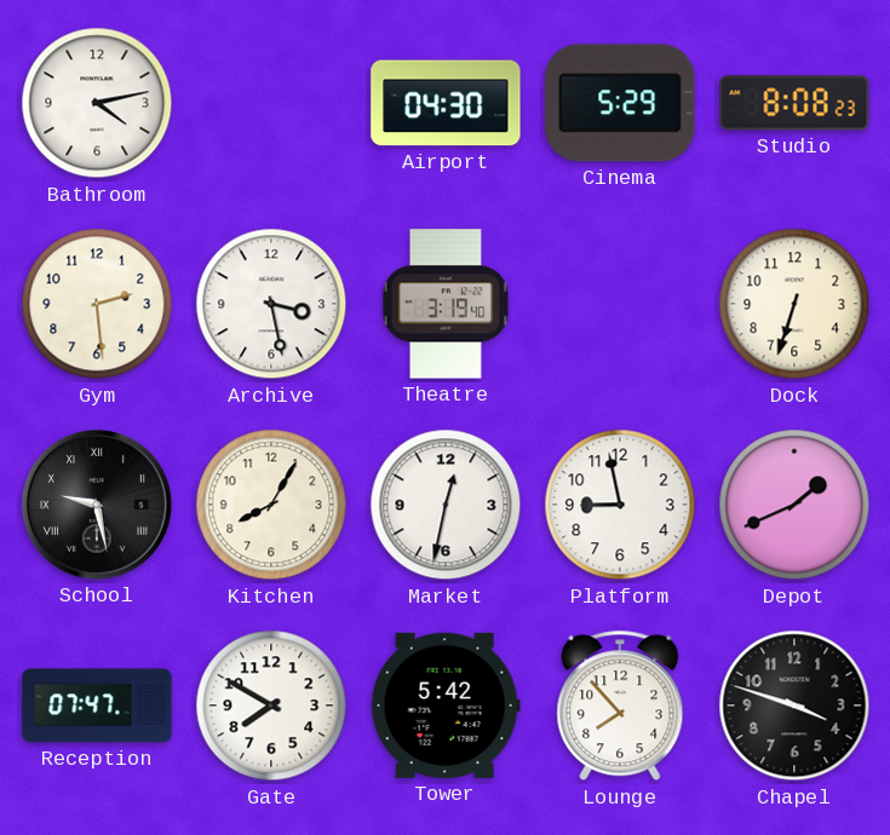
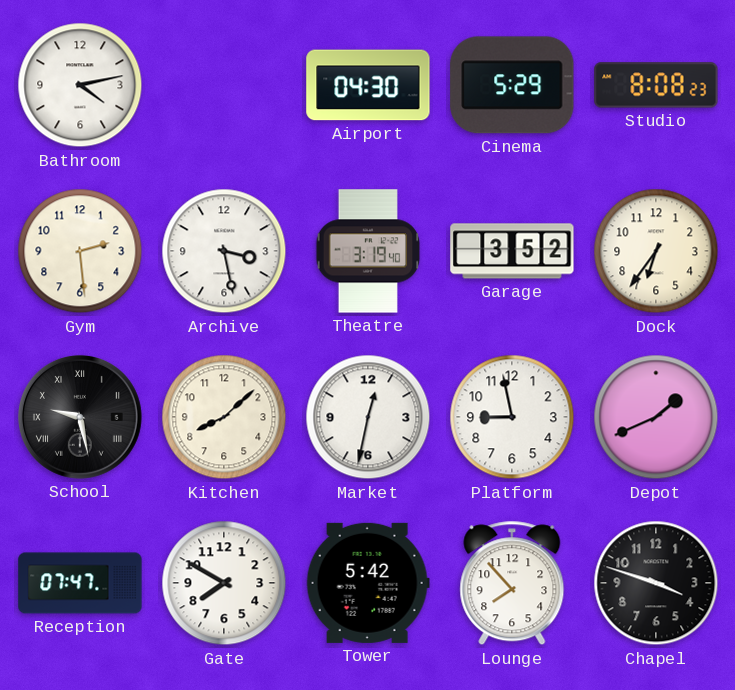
Garage: none -> 3:52
Dock: 6:33 -> 6:36
Kitchen: 8:05 -> 8:08
